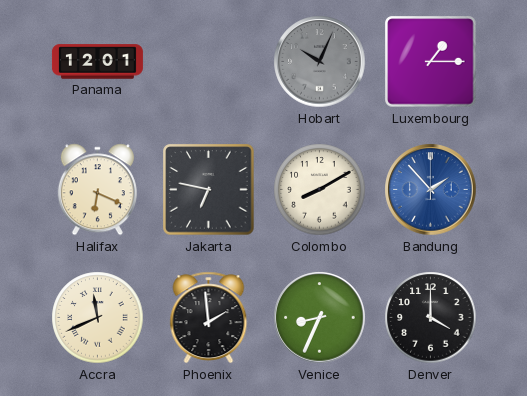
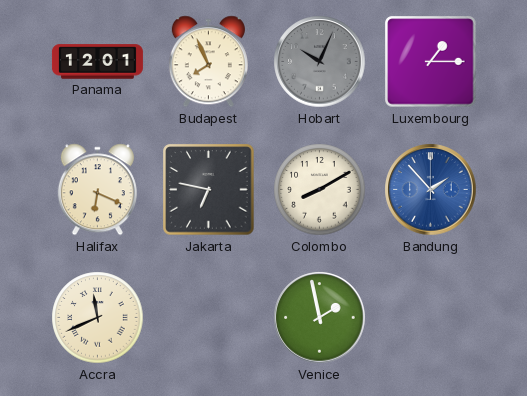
Budapest: none -> 7:56
Phoenix: 1:59 -> none
Venice: 8:34 -> 1:58
Denver: 4:00 -> none
